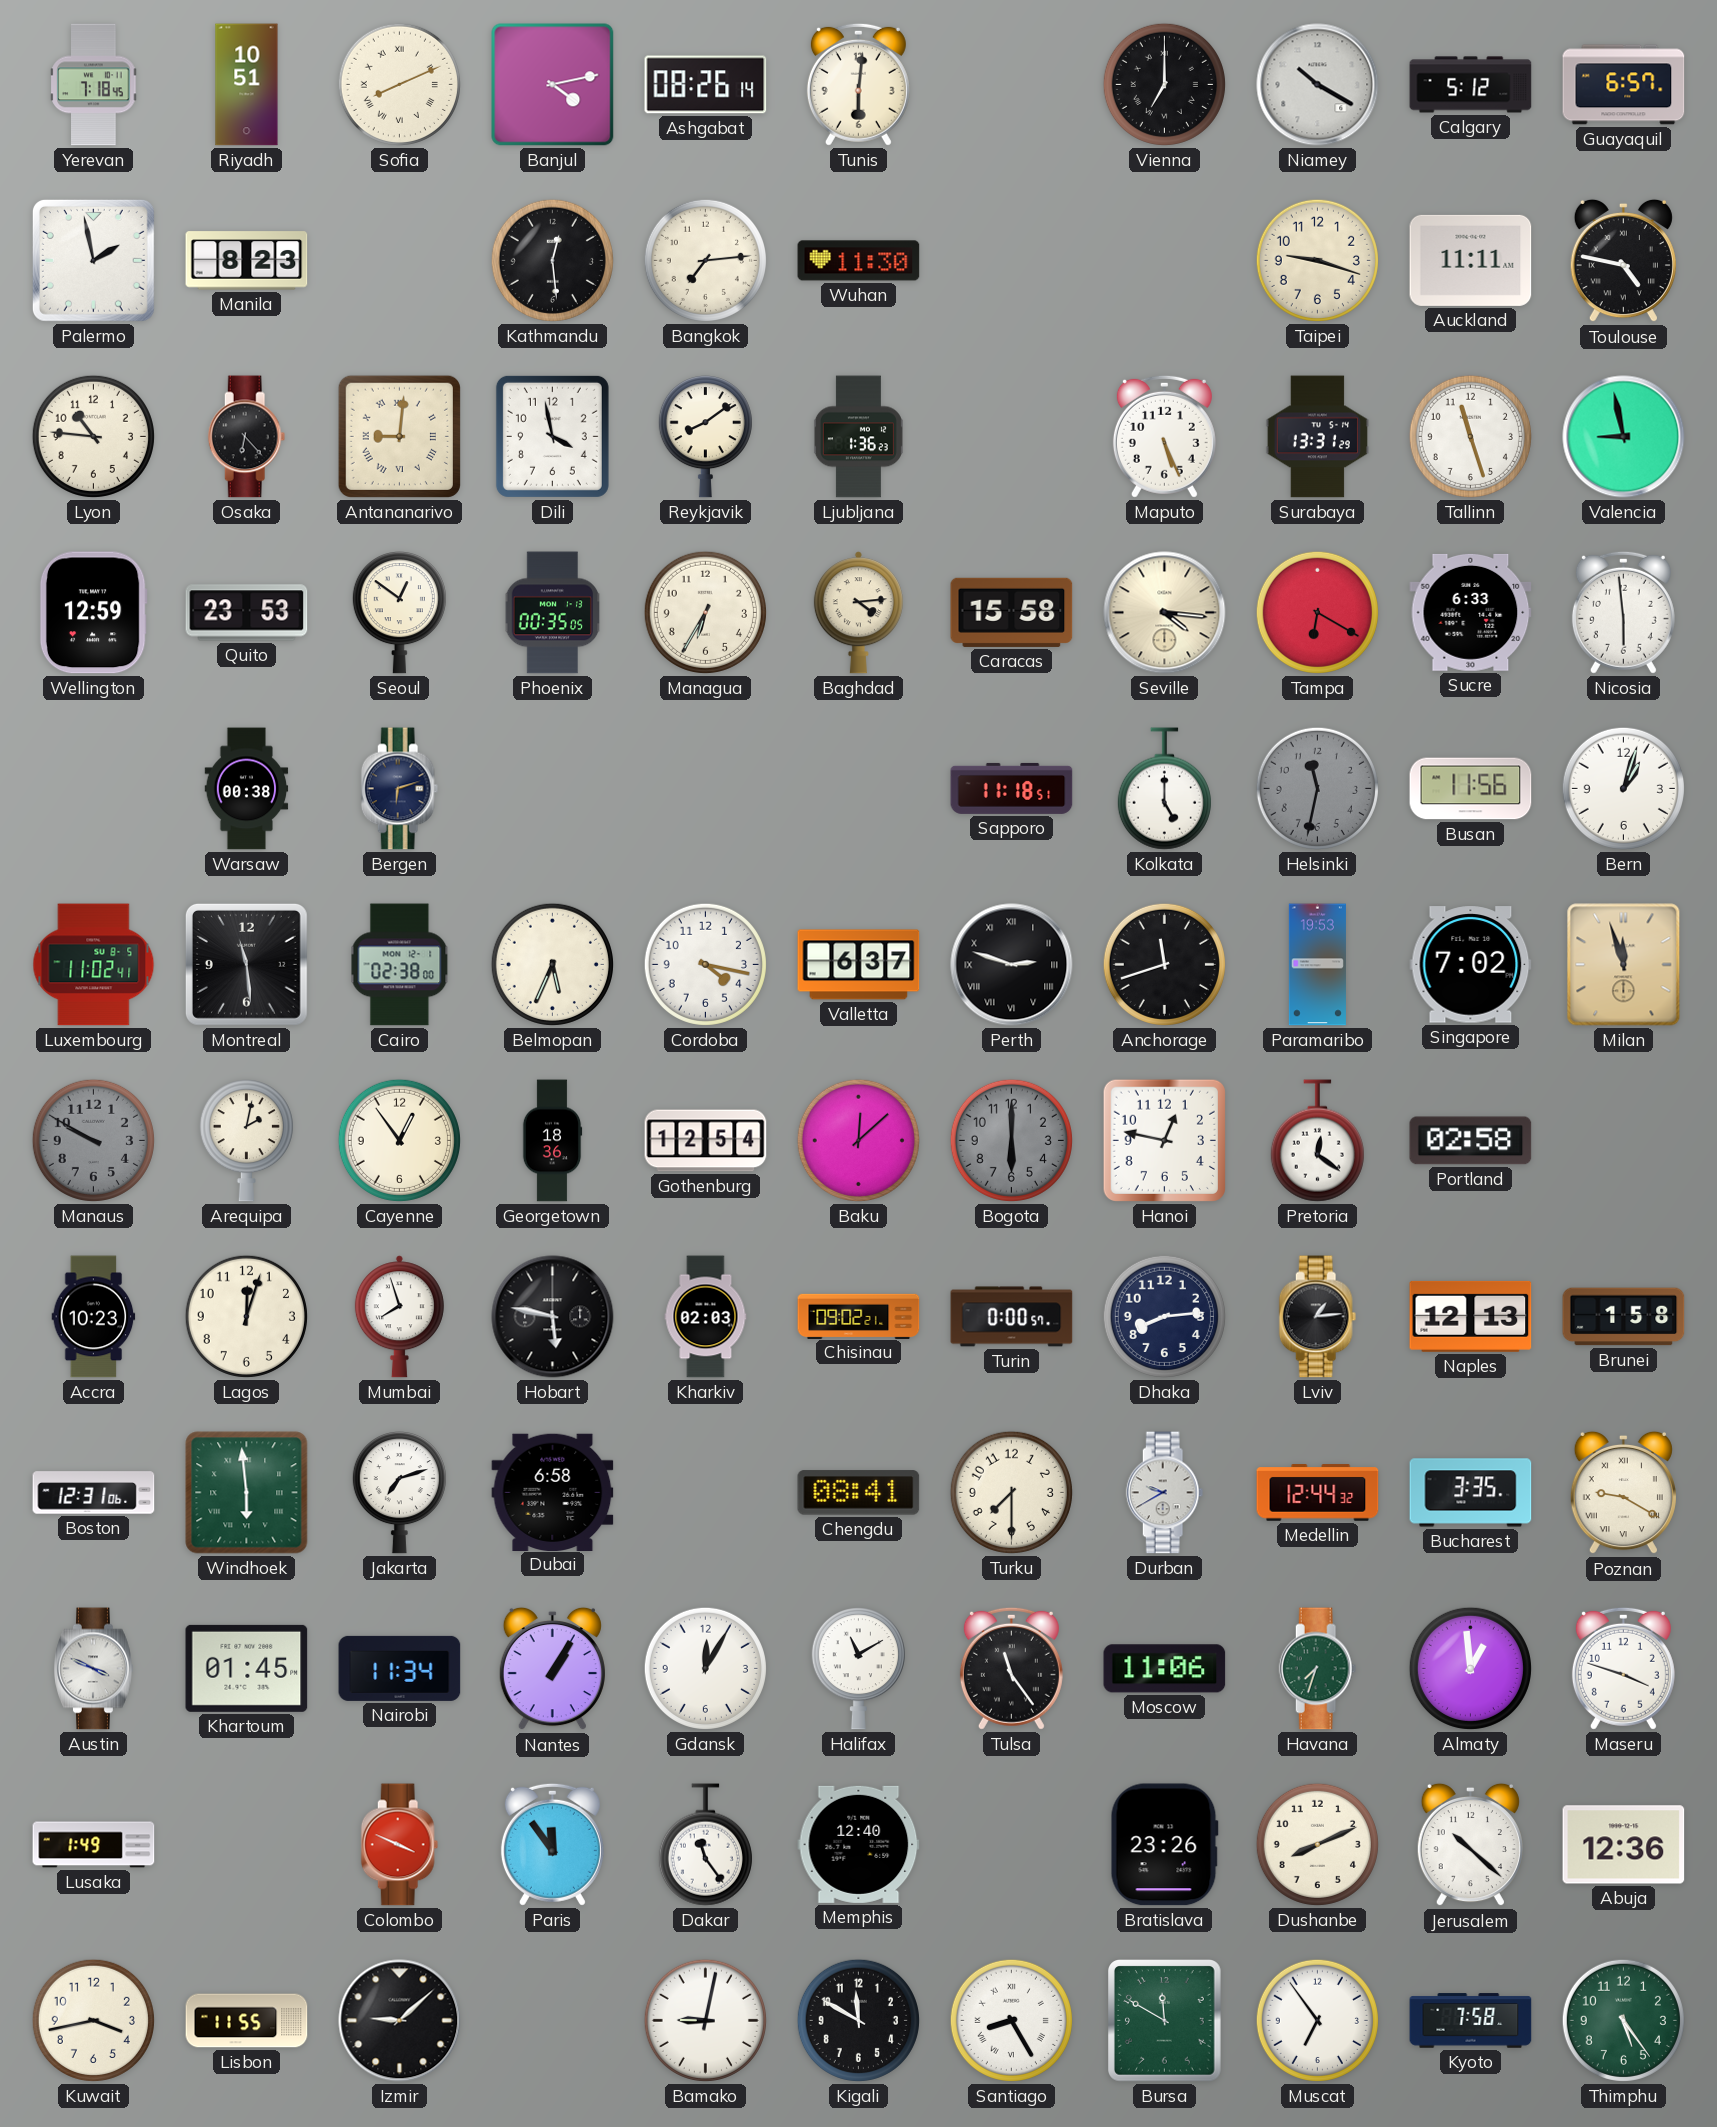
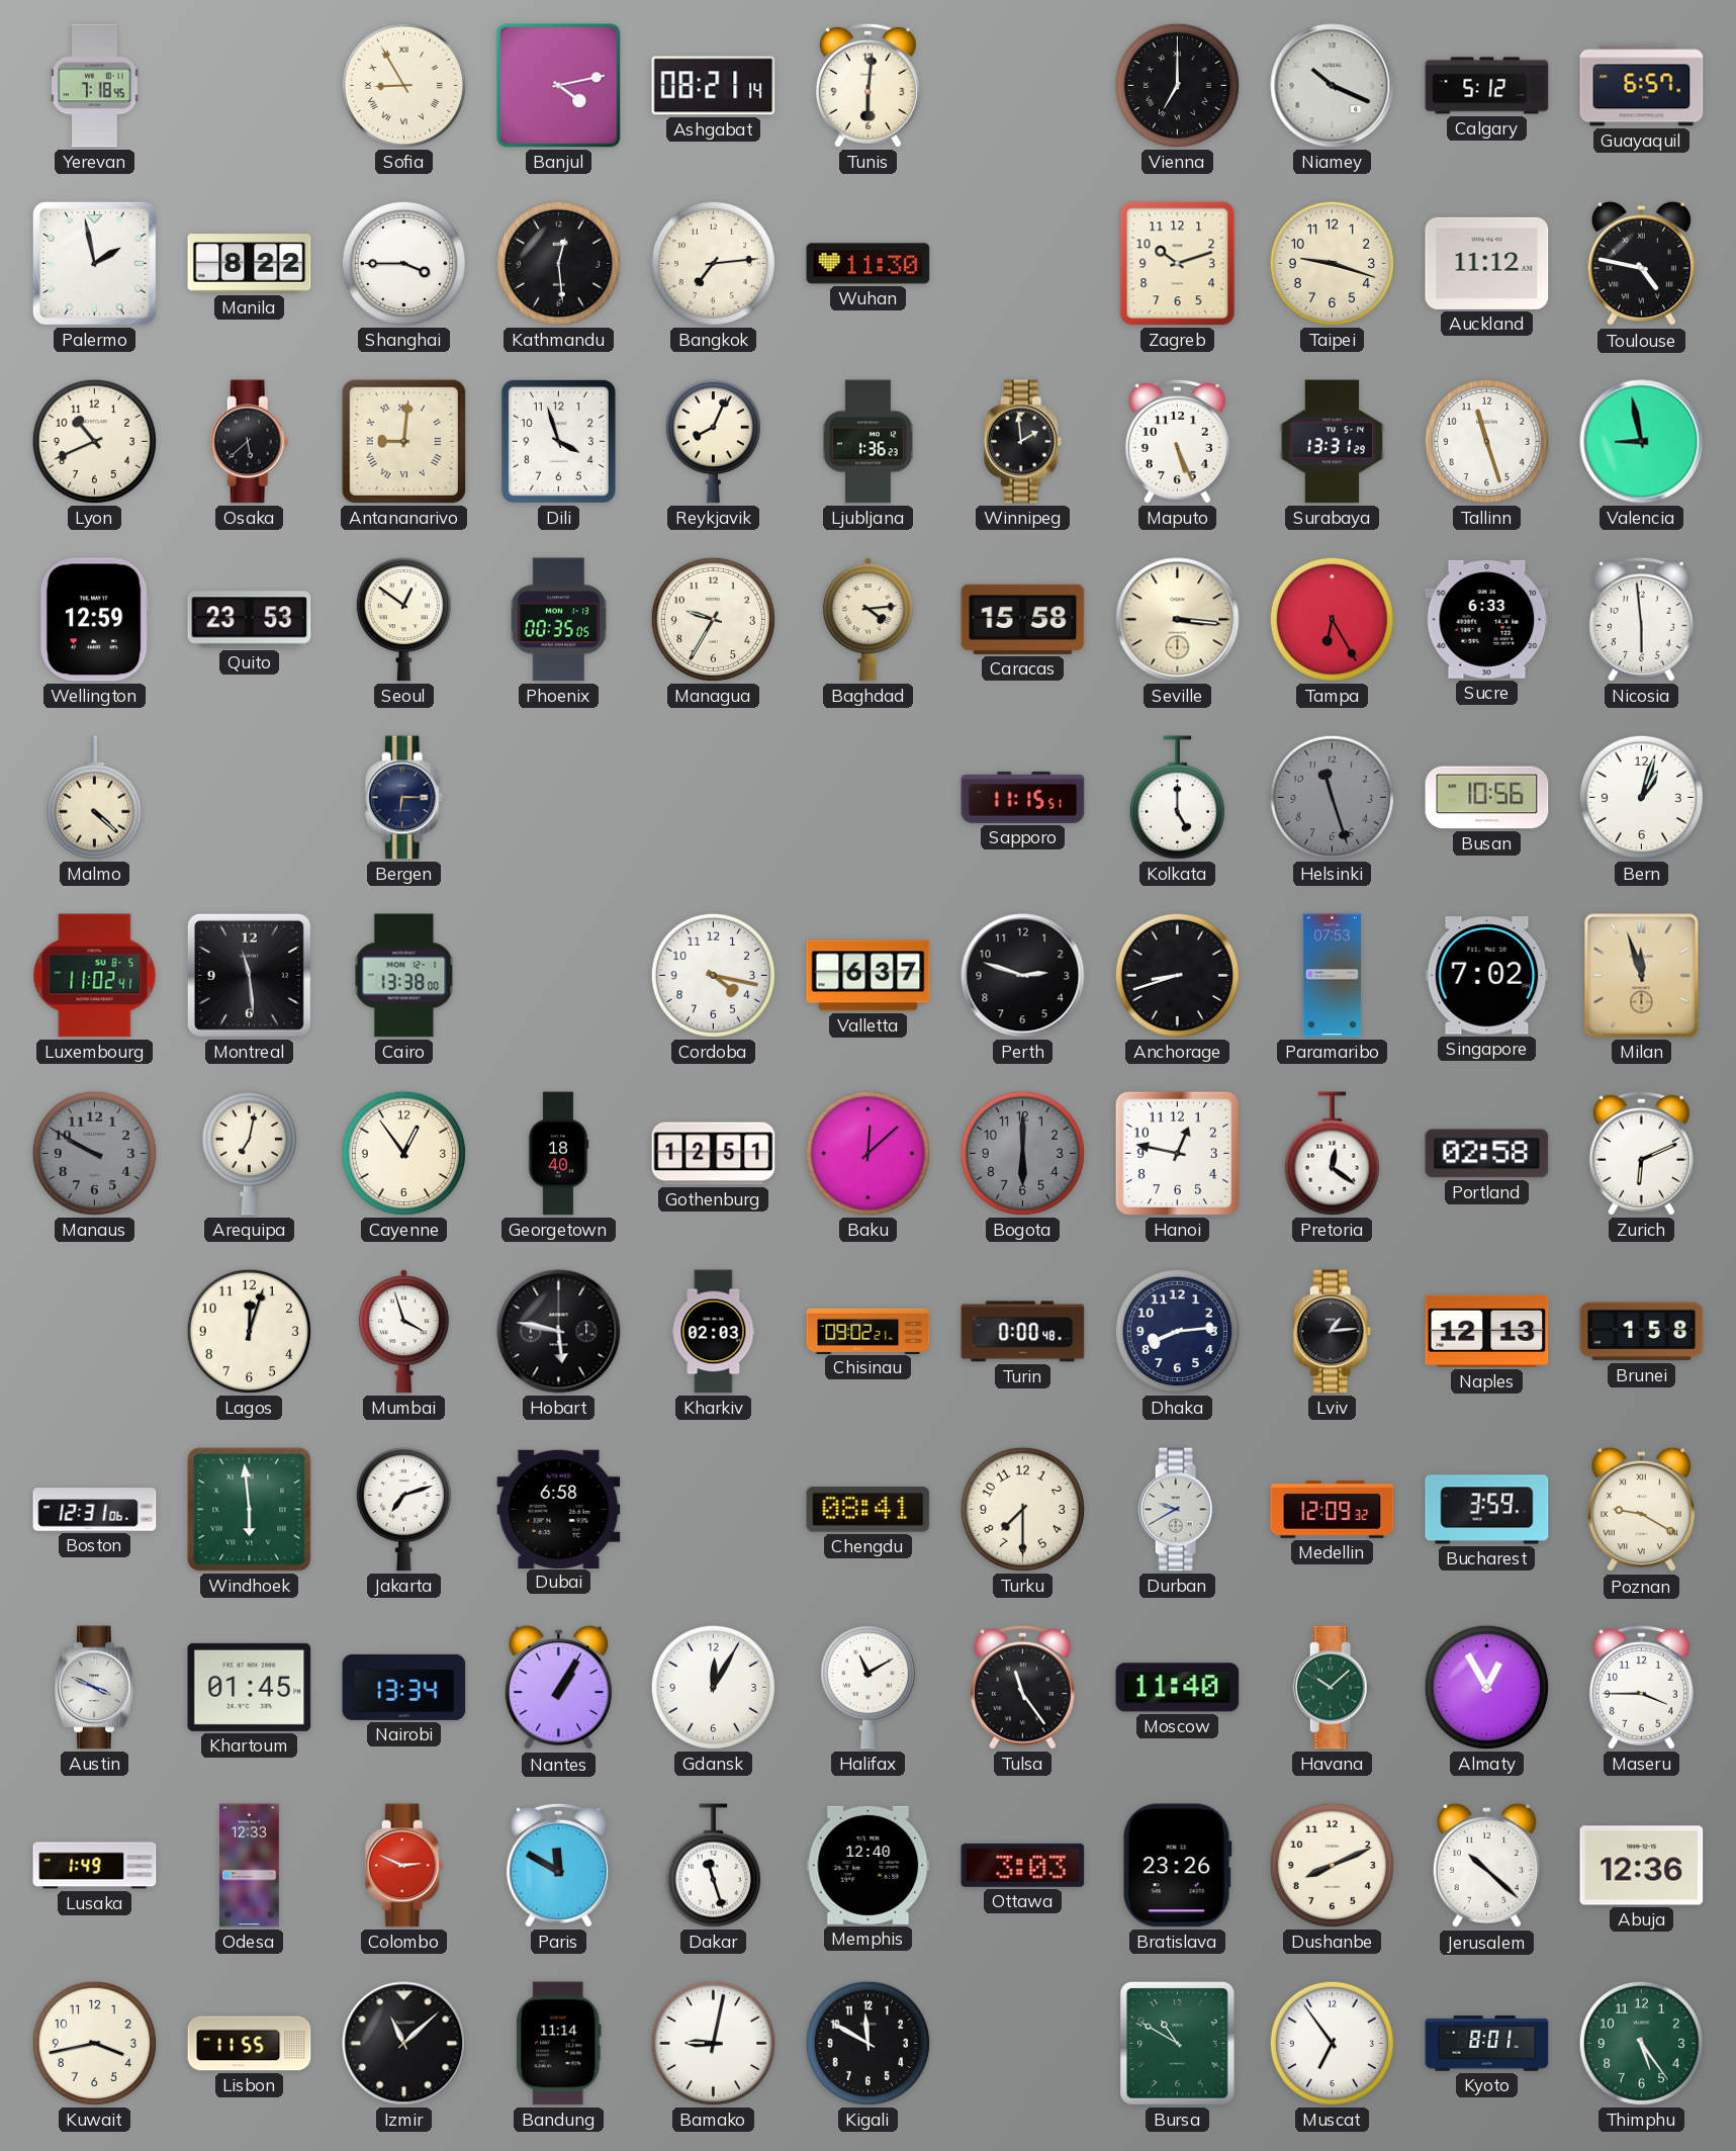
Riyadh: 10:51 -> none
Sofia: 8:11 -> 8:55
Ashgabat: 08:26 -> 08:21
Niamey: 10:20 -> 10:19
Manila: 8:23 -> 8:22
Shanghai: none -> 3:45
Zagreb: none -> 10:12
Auckland: 11:11 -> 11:12
Lyon: 10:46 -> 10:41
Osaka: 6:23 -> 5:38
Dili: 3:58 -> 3:57
Reykjavik: 8:09 -> 8:04
Winnipeg: none -> 1:59
Managua: 6:35 -> 9:35
Seville: 4:16 -> 3:16
Tampa: 6:20 -> 6:25
Malmo: none -> 4:22
Warsaw: 00:38 -> none
Bergen: 6:12 -> 6:15
Sapporo: 11:18 -> 11:15
Helsinki: 11:32 -> 11:27
Busan: 11:56 -> 10:56
Cairo: 02:38 -> 13:38
Belmopan: 5:34 -> none
Perth numerals: Roman -> Arabic
Anchorage: 11:42 -> 8:42
Paramaribo: 19:53 -> 07:53
Arequipa: 2:02 -> 7:02
Georgetown: 18:36 -> 18:40
Gothenburg: 12:54 -> 12:51
Zurich: none -> 6:11
Accra: 10:23 -> none
Mumbai: 7:57 -> 3:57
Turin: 0:00:57 -> 0:00:48
Medellin: 12:44 -> 12:09
Bucharest: 3:35 -> 3:59
Nairobi: 11:34 -> 13:34
Moscow: 11:06 -> 11:40
Havana: 7:33 -> 10:08
Almaty: 12:59 -> 12:55
Maseru: 3:48 -> 3:45
Odesa: none -> 12:33
Colombo: 3:49 -> 2:49
Paris: 11:54 -> 11:50
Dakar: 11:24 -> 11:27
Ottawa: none -> 3:03
Izmir: 9:08 -> 11:08
Bandung: none -> 11:14
Santiago: 8:25 -> none
Bursa: 11:50 -> 10:50
Kyoto: 7:58 -> 8:01
